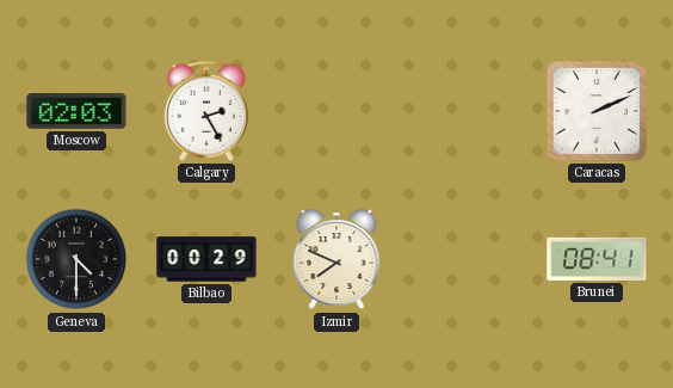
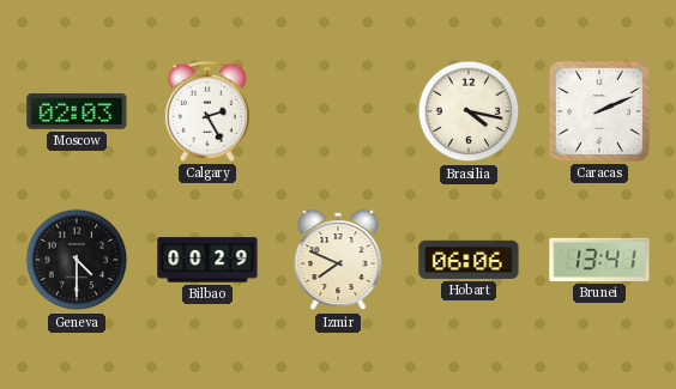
Brasilia: none -> 4:17
Hobart: none -> 06:06
Brunei: 08:41 -> 13:41
